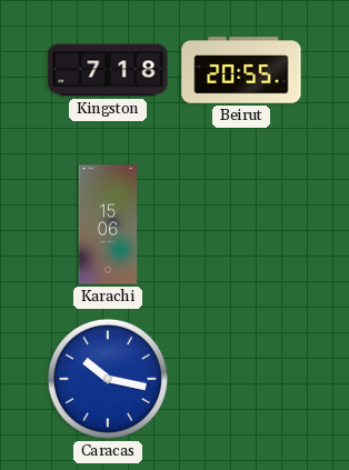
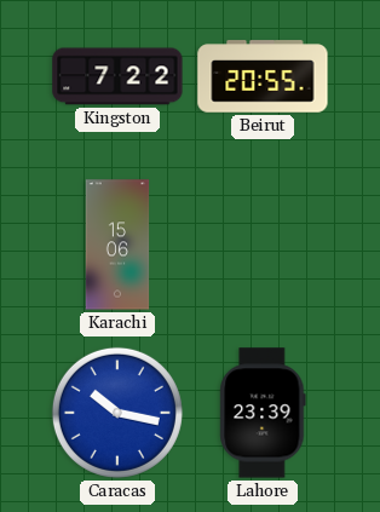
Kingston: 7:18 -> 7:22
Lahore: none -> 23:39
